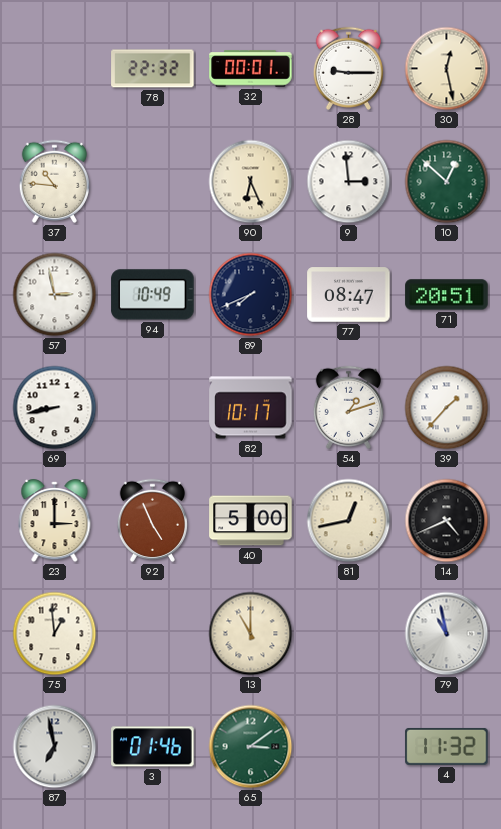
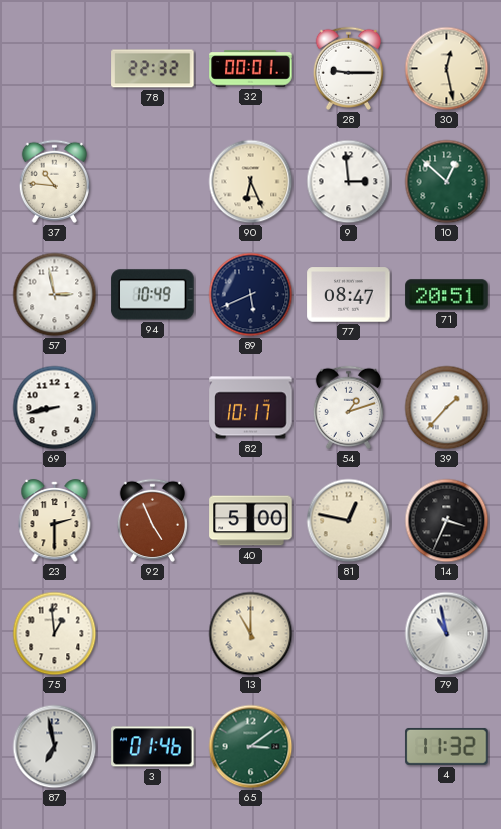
89: 7:41 -> 5:41
23: 3:00 -> 2:30
81: 12:43 -> 12:47
14: 4:41 -> 3:34
